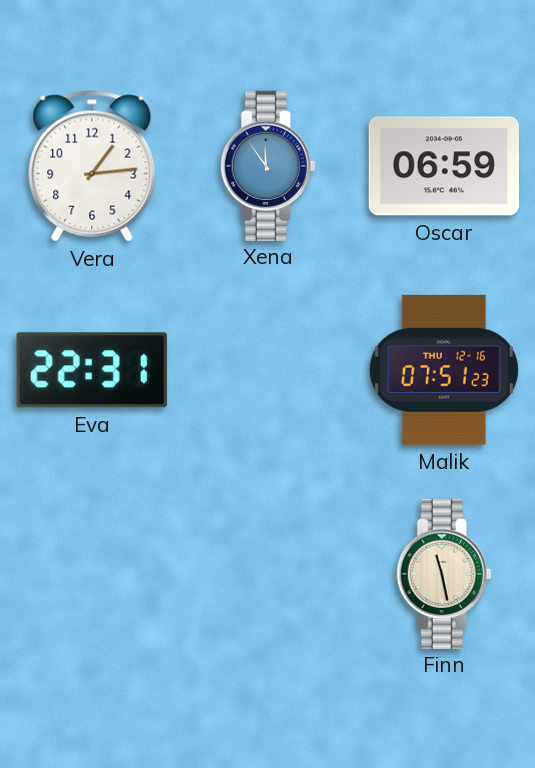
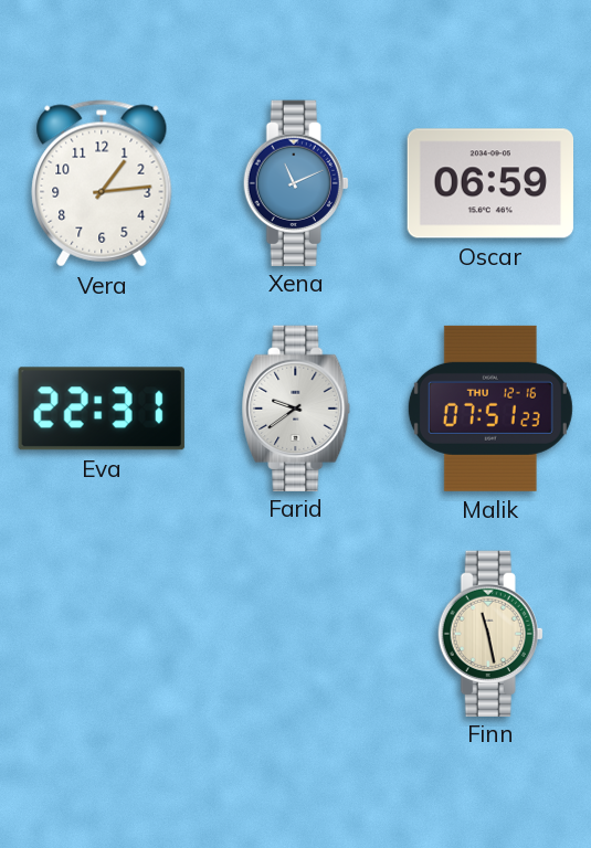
Xena: 11:54 -> 11:11
Farid: none -> 9:39
